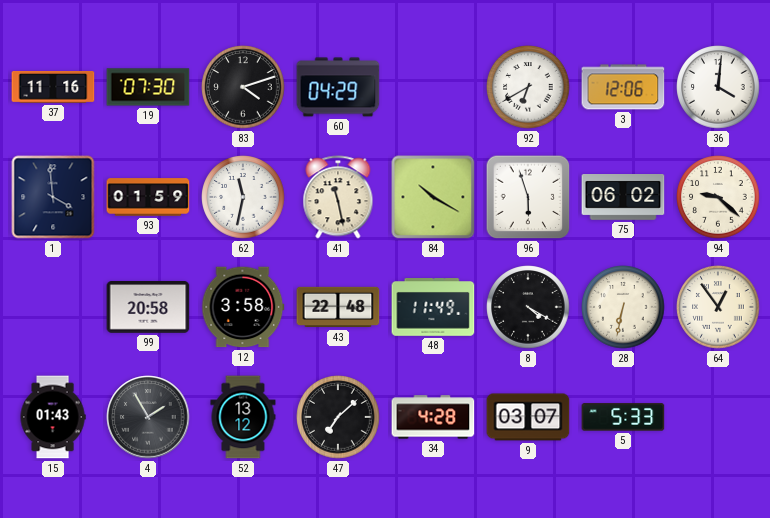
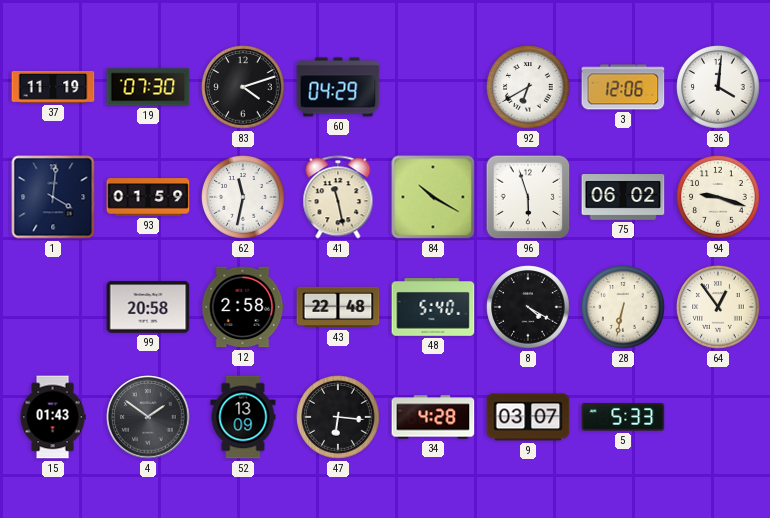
37: 11:16 -> 11:19
1: 3:59 -> 4:01
94: 9:22 -> 9:18
12: 3:58 -> 2:58
48: 11:49 -> 5:40
4: 1:55 -> 1:51
52: 13:12 -> 13:09
47: 7:08 -> 6:16
